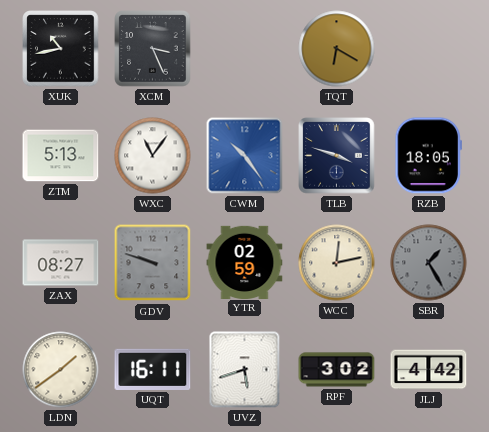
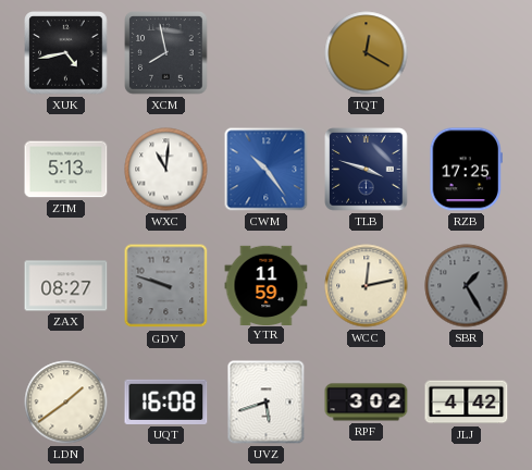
XUK: 10:43 -> 4:43
XCM: 3:26 -> 7:58
TQT: 6:20 -> 12:20
WXC: 11:06 -> 11:01
RZB: 18:05 -> 17:25
YTR: 02:59 -> 11:59
UQT: 16:11 -> 16:08
